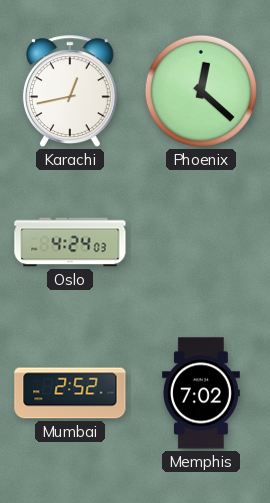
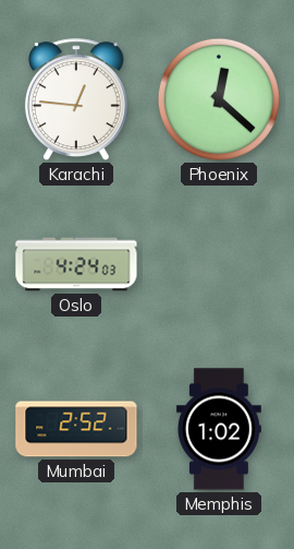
Karachi: 12:43 -> 12:46
Memphis: 7:02 -> 1:02
